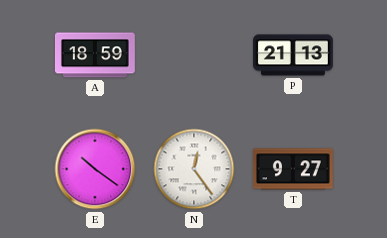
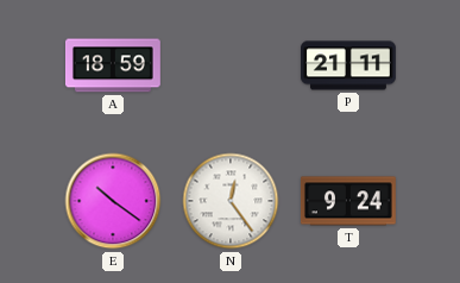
P: 21:13 -> 21:11
T: 9:27 -> 9:24
